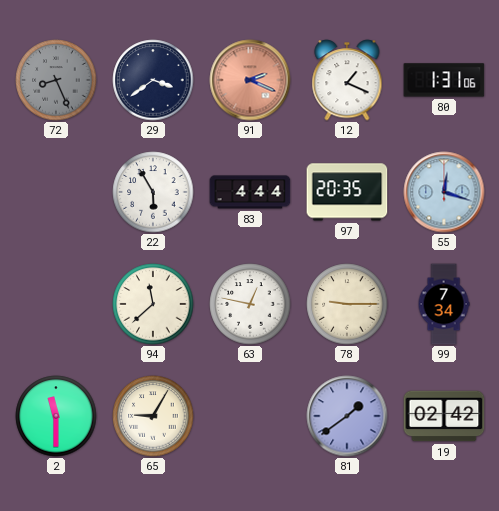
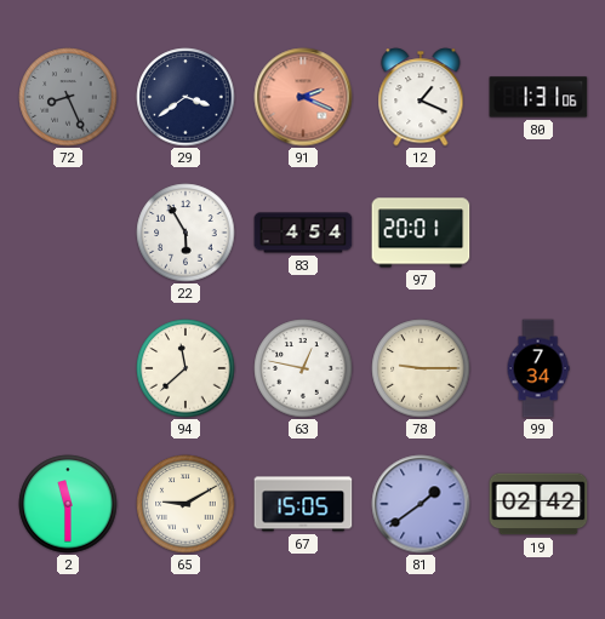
83: 4:44 -> 4:54
97: 20:35 -> 20:01
55: 12:18 -> none
65: 9:05 -> 9:10
67: none -> 15:05
